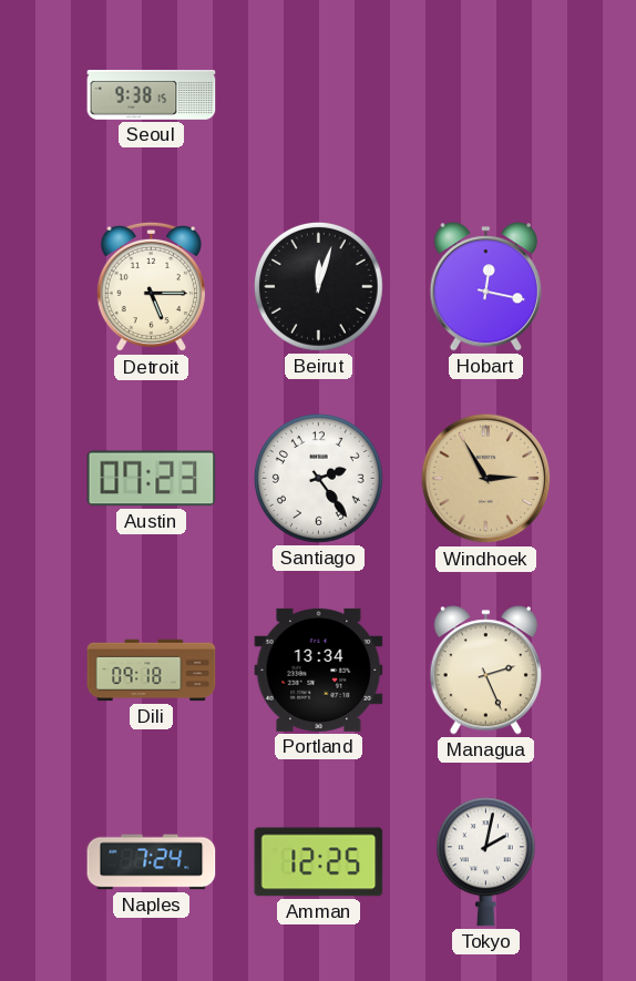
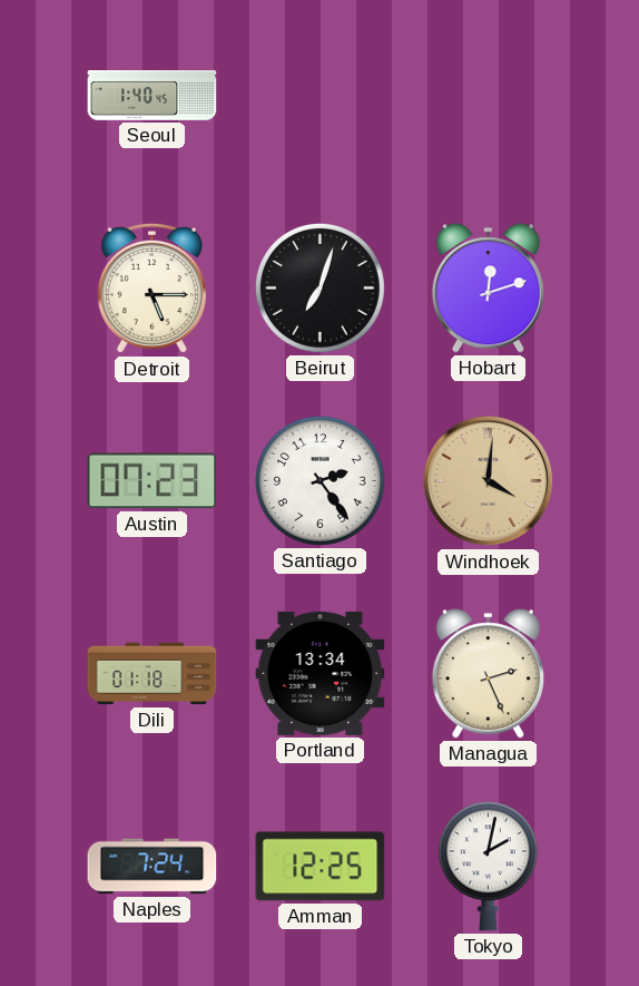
Seoul: 9:38 -> 1:40
Beirut: 12:03 -> 7:03
Hobart: 12:17 -> 12:12
Windhoek: 2:55 -> 4:01
Dili: 09:18 -> 01:18
